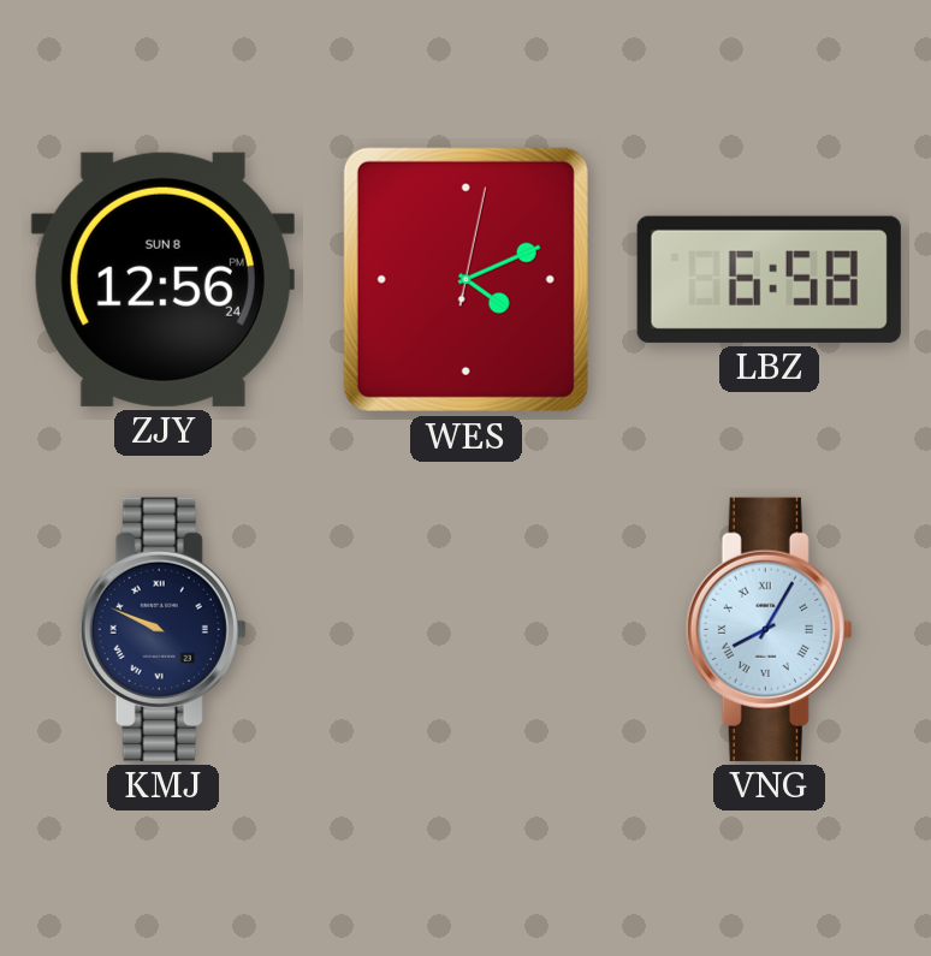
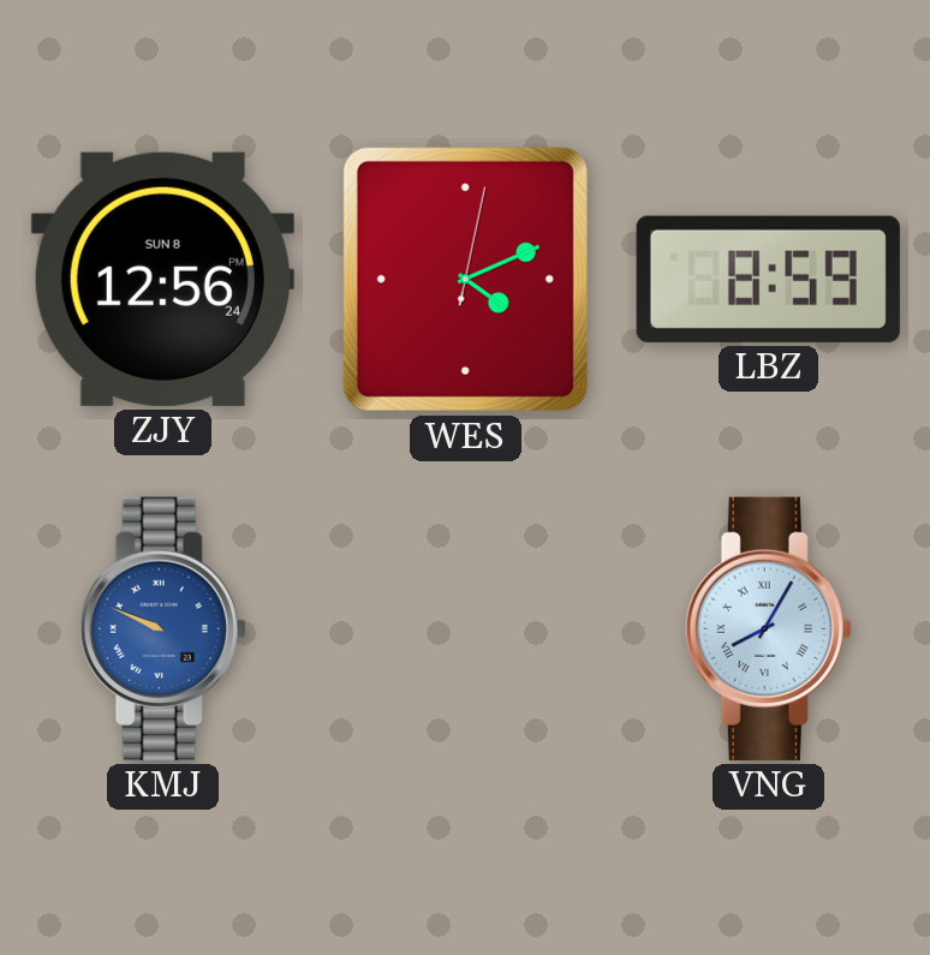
LBZ: 6:58 -> 8:59
KMJ dial: navy -> blue
